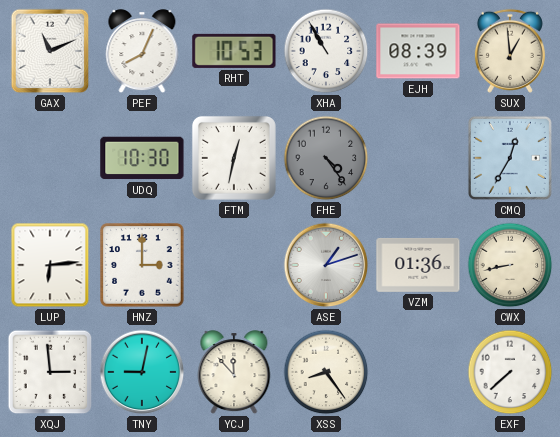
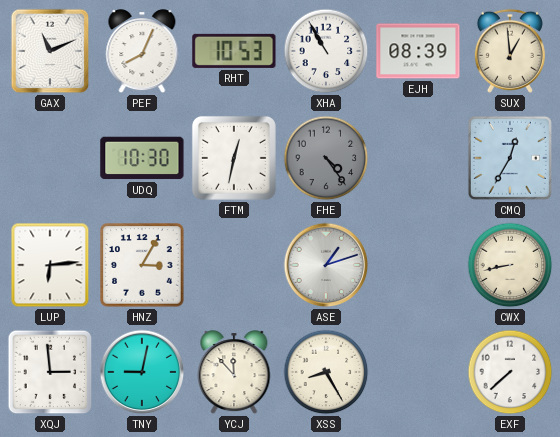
HNZ: 3:00 -> 3:05
VZM: 01:36 -> none
XSS: 8:24 -> 8:25
